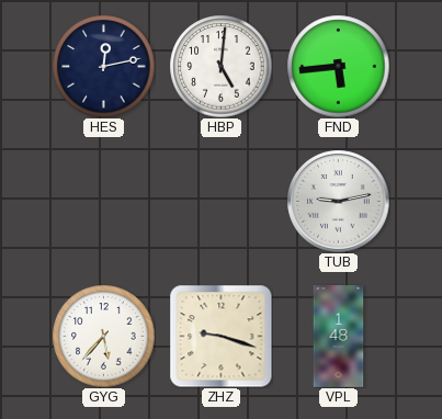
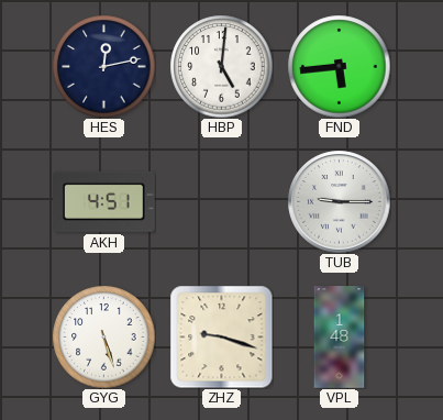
AKH: none -> 4:51
TUB: 9:13 -> 9:15
GYG: 5:37 -> 5:27
